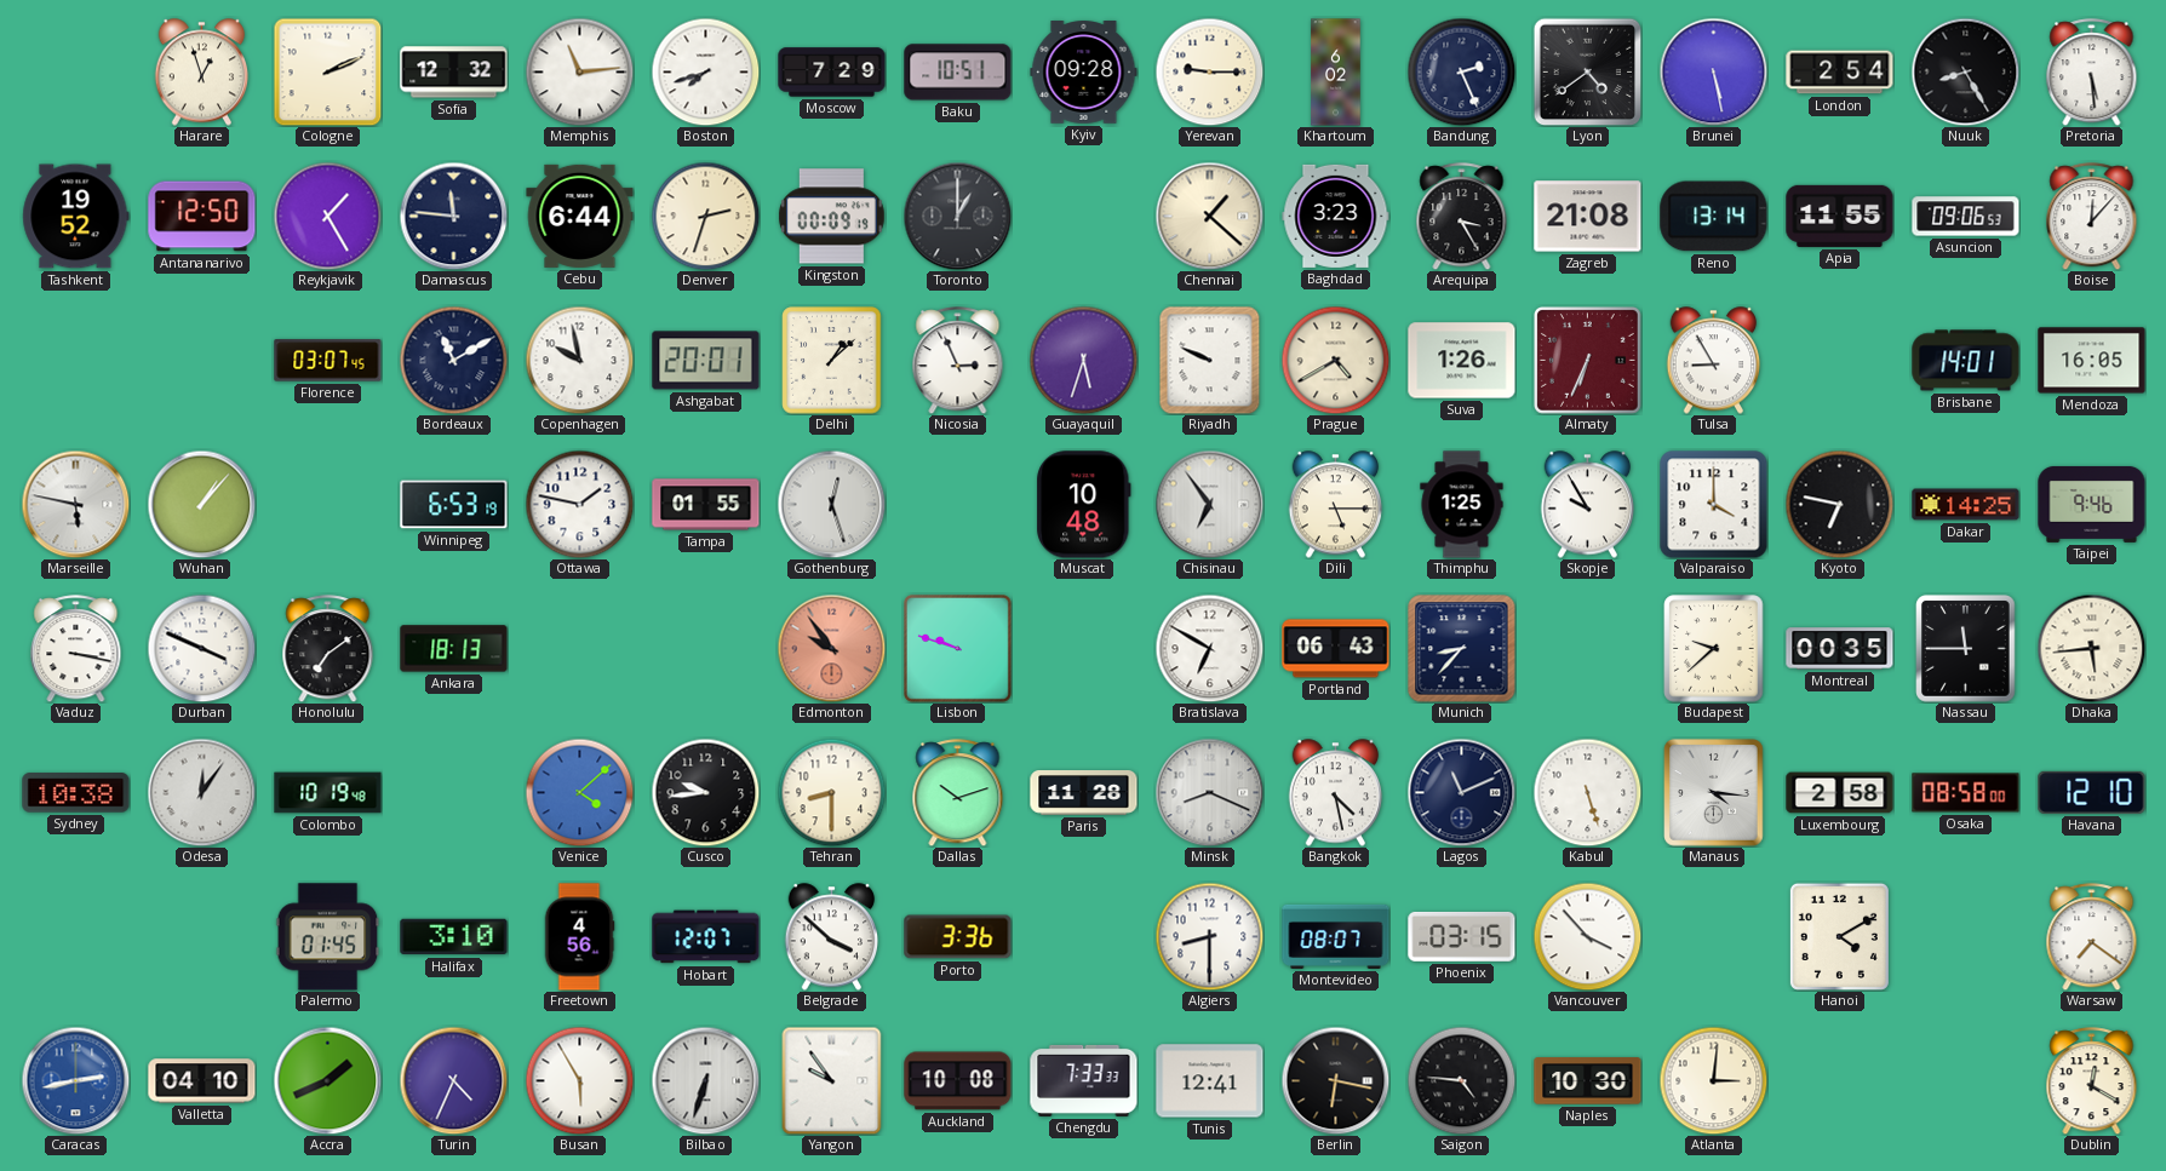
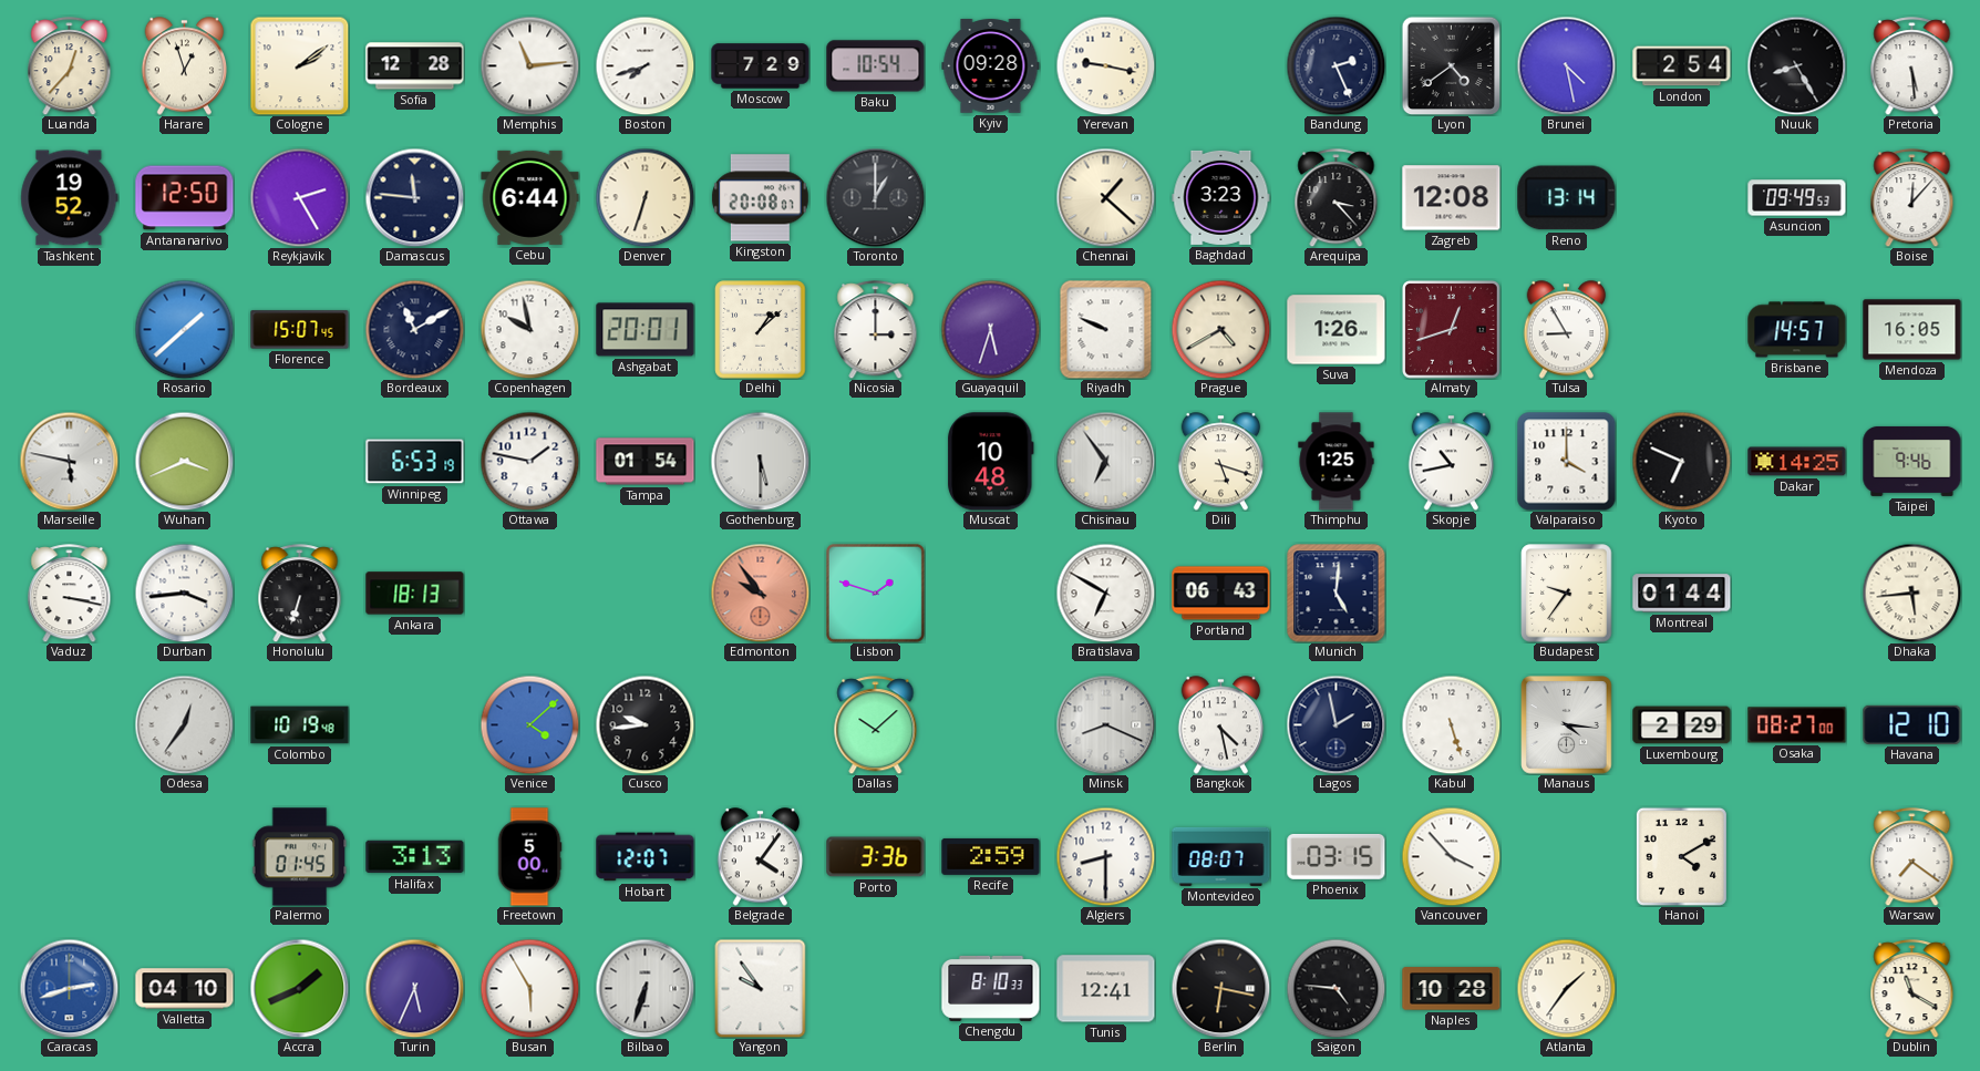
Luanda: none -> 12:37
Cologne: 2:11 -> 2:09
Sofia: 12:32 -> 12:28
Baku: 10:51 -> 10:54
Yerevan: 9:15 -> 9:17
Khartoum: 6:02 -> none
Brunei: 5:28 -> 4:28
Reykjavik: 1:25 -> 2:25
Denver: 2:33 -> 6:33
Kingston: 00:09 -> 20:08
Arequipa: 3:25 -> 3:23
Zagreb: 21:08 -> 12:08
Apia: 11:55 -> none
Asuncion: 09:06 -> 09:49
Rosario: none -> 1:38
Florence: 03:07 -> 15:07
Nicosia: 2:56 -> 3:00
Almaty: 6:34 -> 12:42
Brisbane: 14:01 -> 14:57
Wuhan: 1:07 -> 3:41
Tampa: 01:55 -> 01:54
Gothenburg: 12:27 -> 5:30
Dili: 5:15 -> 5:18
Skopje: 9:55 -> 10:43
Kyoto: 6:47 -> 6:49
Durban: 3:49 -> 3:44
Honolulu: 7:09 -> 6:33
Lisbon: 9:48 -> 1:48
Munich: 8:37 -> 5:01
Budapest: 9:38 -> 9:36
Montreal: 00:35 -> 01:44
Nassau: 11:45 -> none
Sydney: 10:38 -> none
Odesa: 12:06 -> 12:36
Tehran: 8:30 -> none
Dallas: 10:12 -> 10:08
Paris: 11:28 -> none
Lagos: 11:11 -> 1:58
Luxembourg: 2:58 -> 2:29
Osaka: 08:58 -> 08:27
Halifax: 3:10 -> 3:13
Freetown: 4:56 -> 5:00
Belgrade: 3:52 -> 4:06
Recife: none -> 2:59
Caracas: 2:43 -> 2:42
Turin: 4:34 -> 5:34
Auckland: 10:08 -> none
Chengdu: 7:33 -> 8:10
Naples: 10:30 -> 10:28
Atlanta: 3:01 -> 1:36
Dublin: 12:20 -> 11:20
